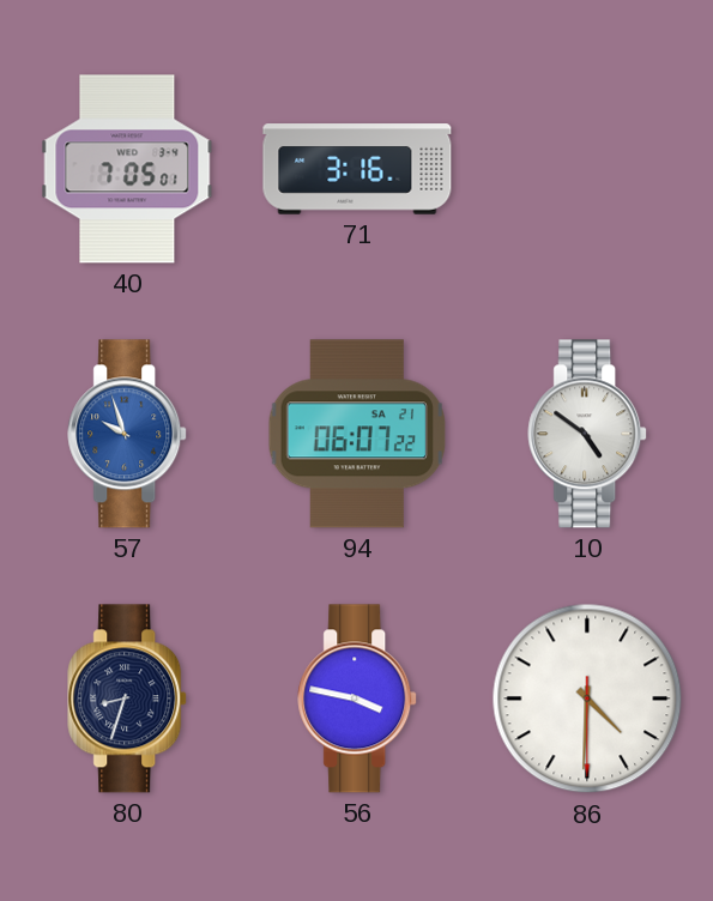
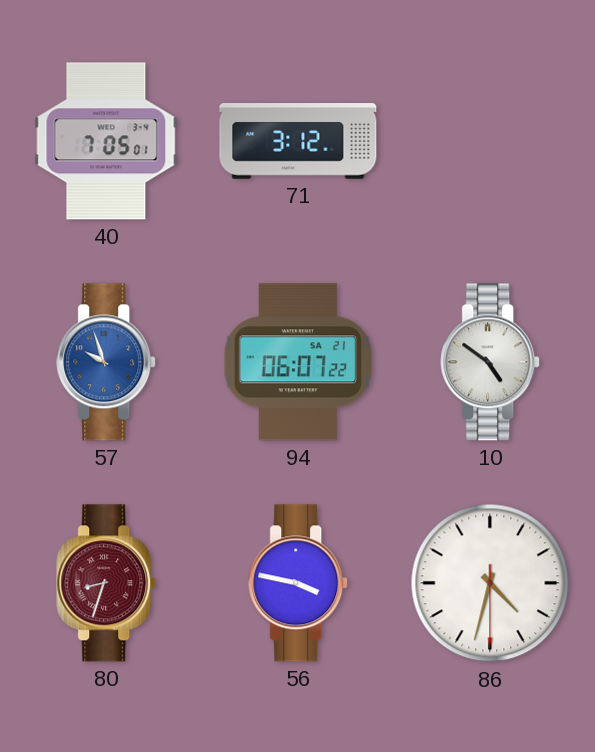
71: 3:16 -> 3:12
80 dial: navy -> burgundy
86: 4:30 -> 4:32
